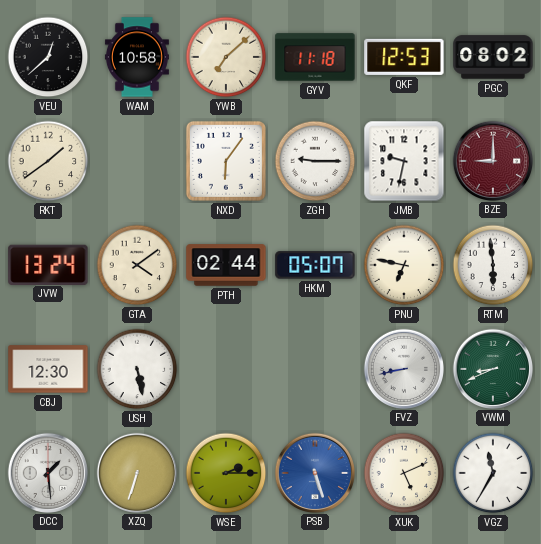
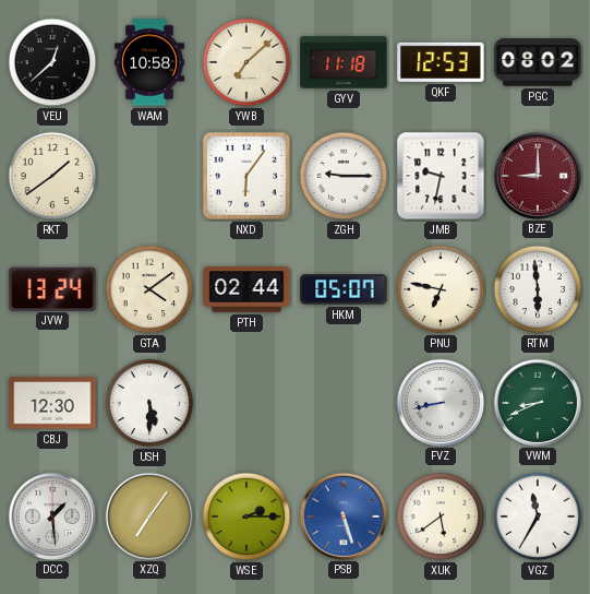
USH: 5:28 -> 5:30
XZQ: 6:33 -> 7:06
XUK: 5:11 -> 5:39
